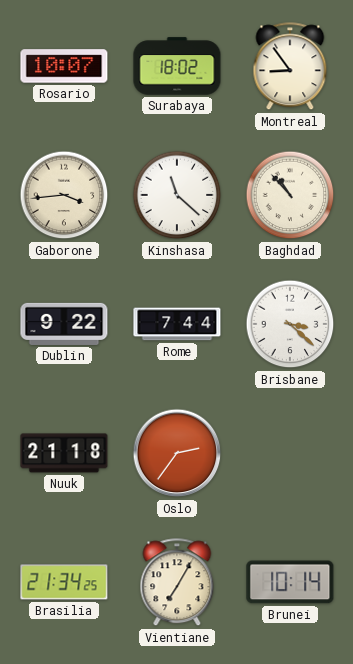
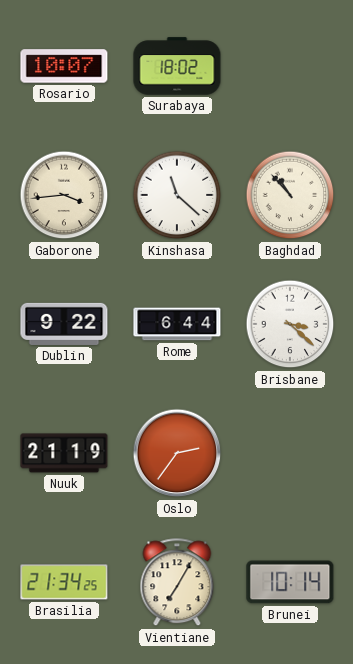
Montreal: 8:54 -> none
Rome: 7:44 -> 6:44
Nuuk: 21:18 -> 21:19
